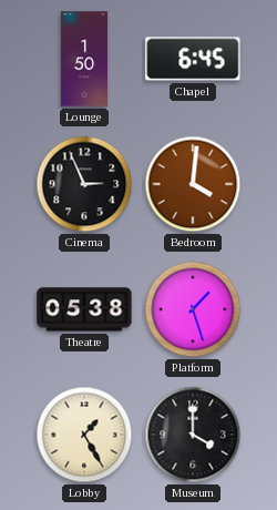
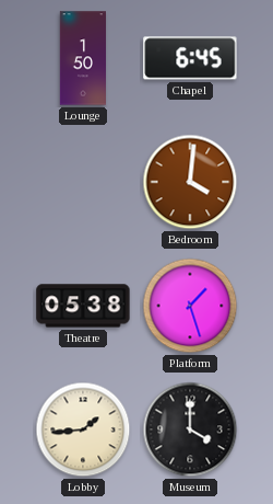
Cinema: 2:56 -> none
Lobby: 1:25 -> 1:44
